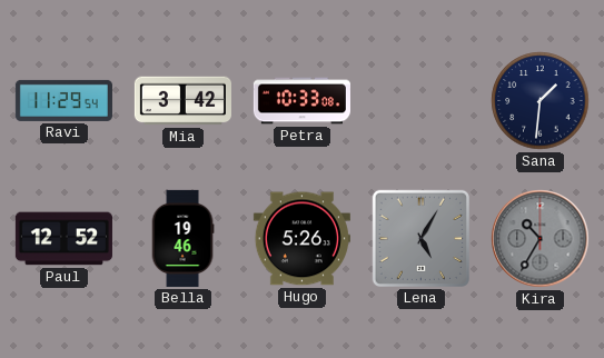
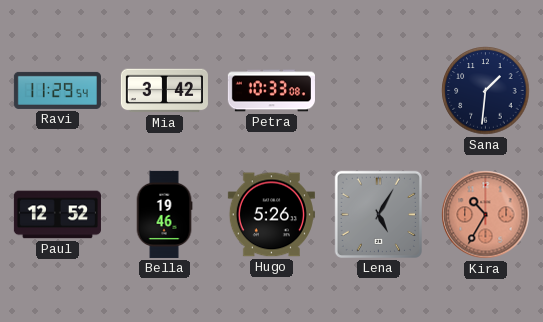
Kira dial: grey -> salmon
